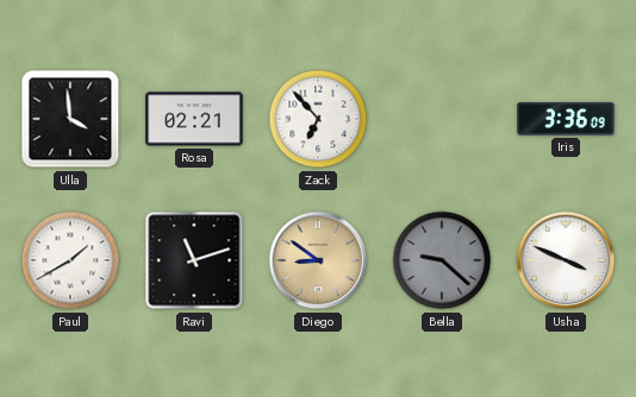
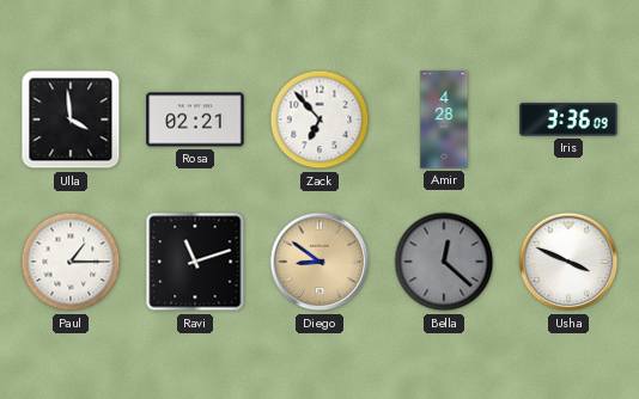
Amir: none -> 4:28
Paul: 1:40 -> 1:15
Bella: 9:22 -> 12:22
